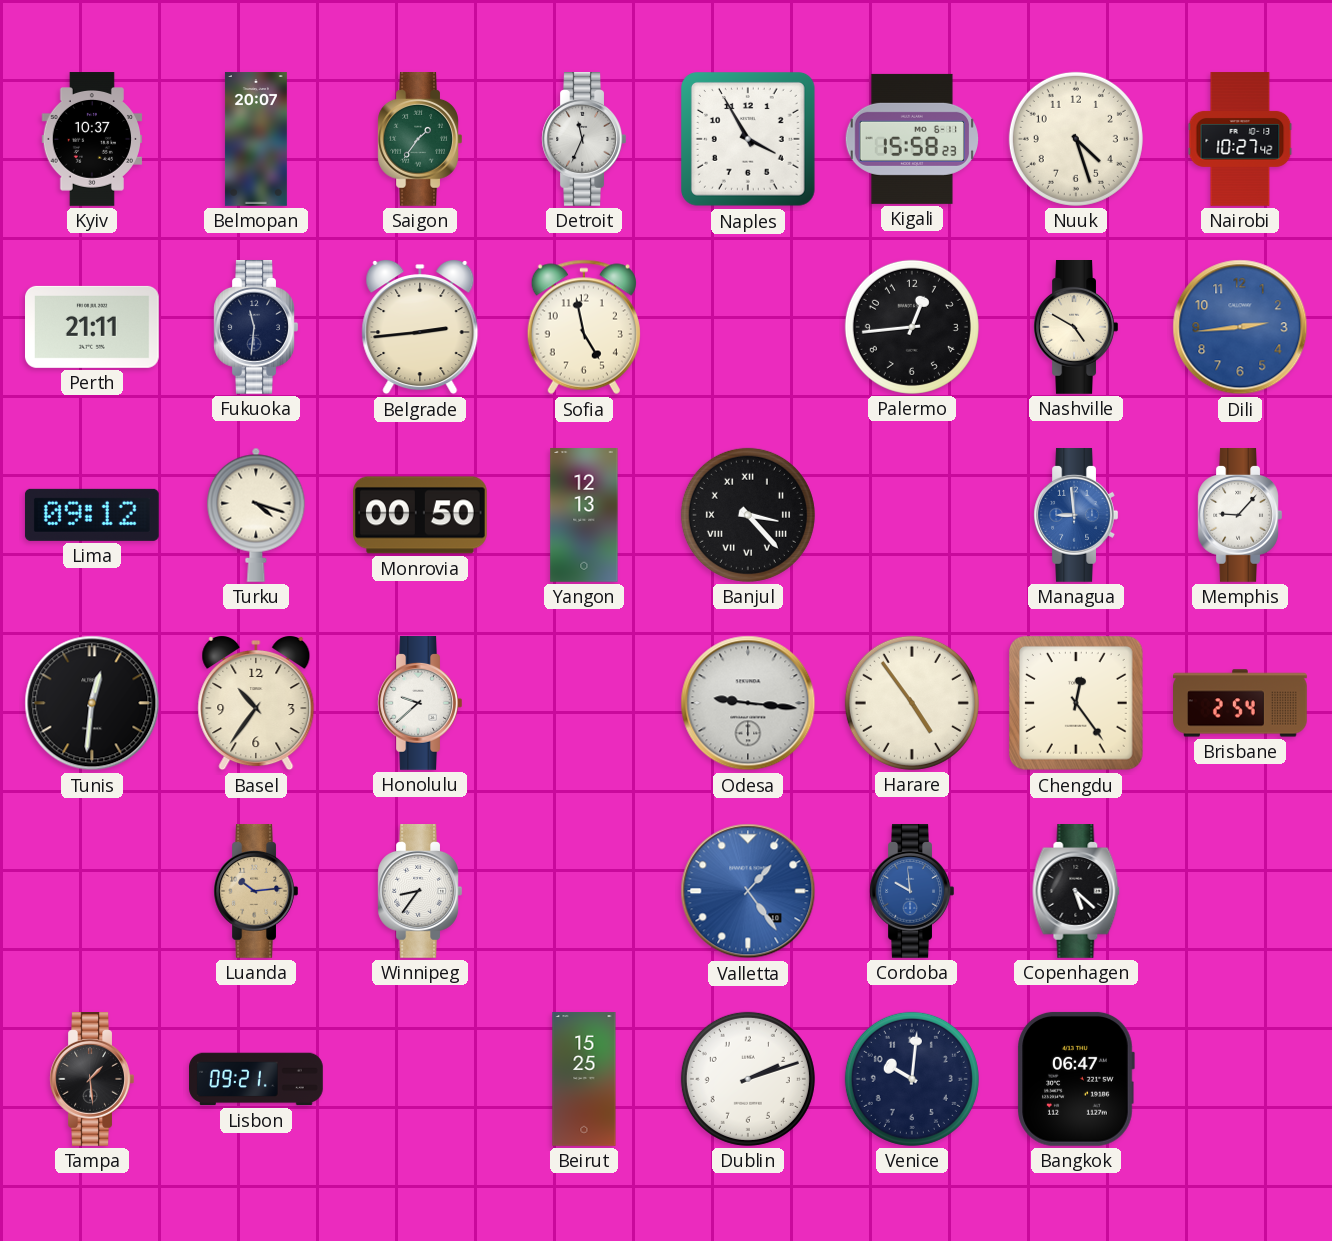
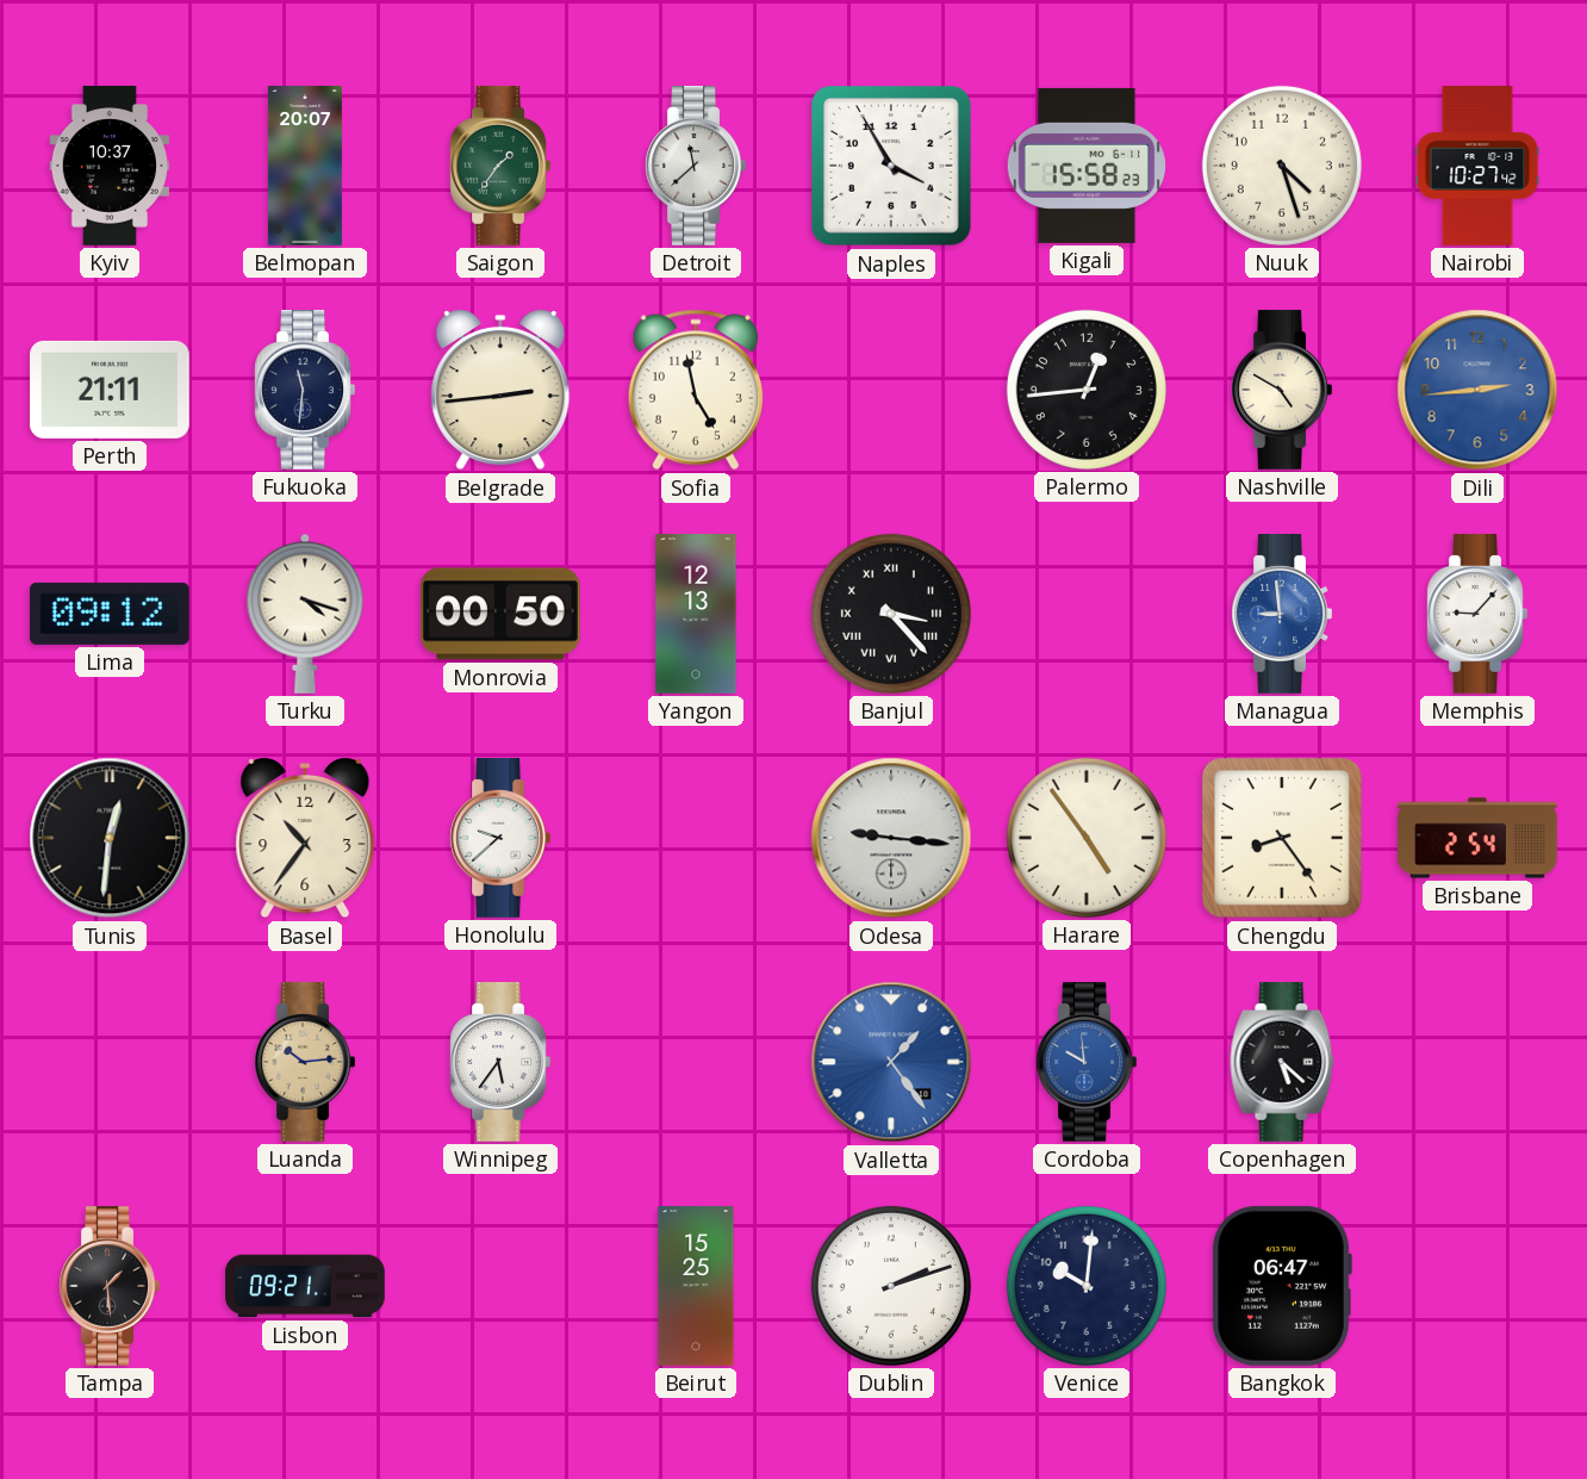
Detroit: 11:34 -> 11:38
Chengdu: 12:24 -> 8:24
Winnipeg: 8:36 -> 5:36
